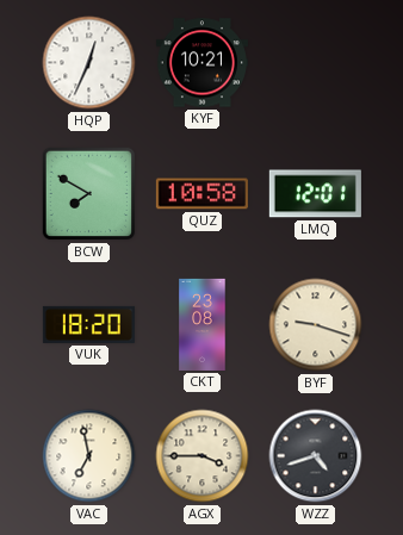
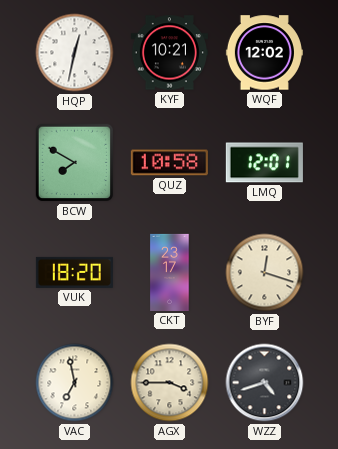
HQP: 12:34 -> 12:32
WQF: none -> 12:02
CKT: 23:08 -> 23:17
BYF: 9:18 -> 12:18
